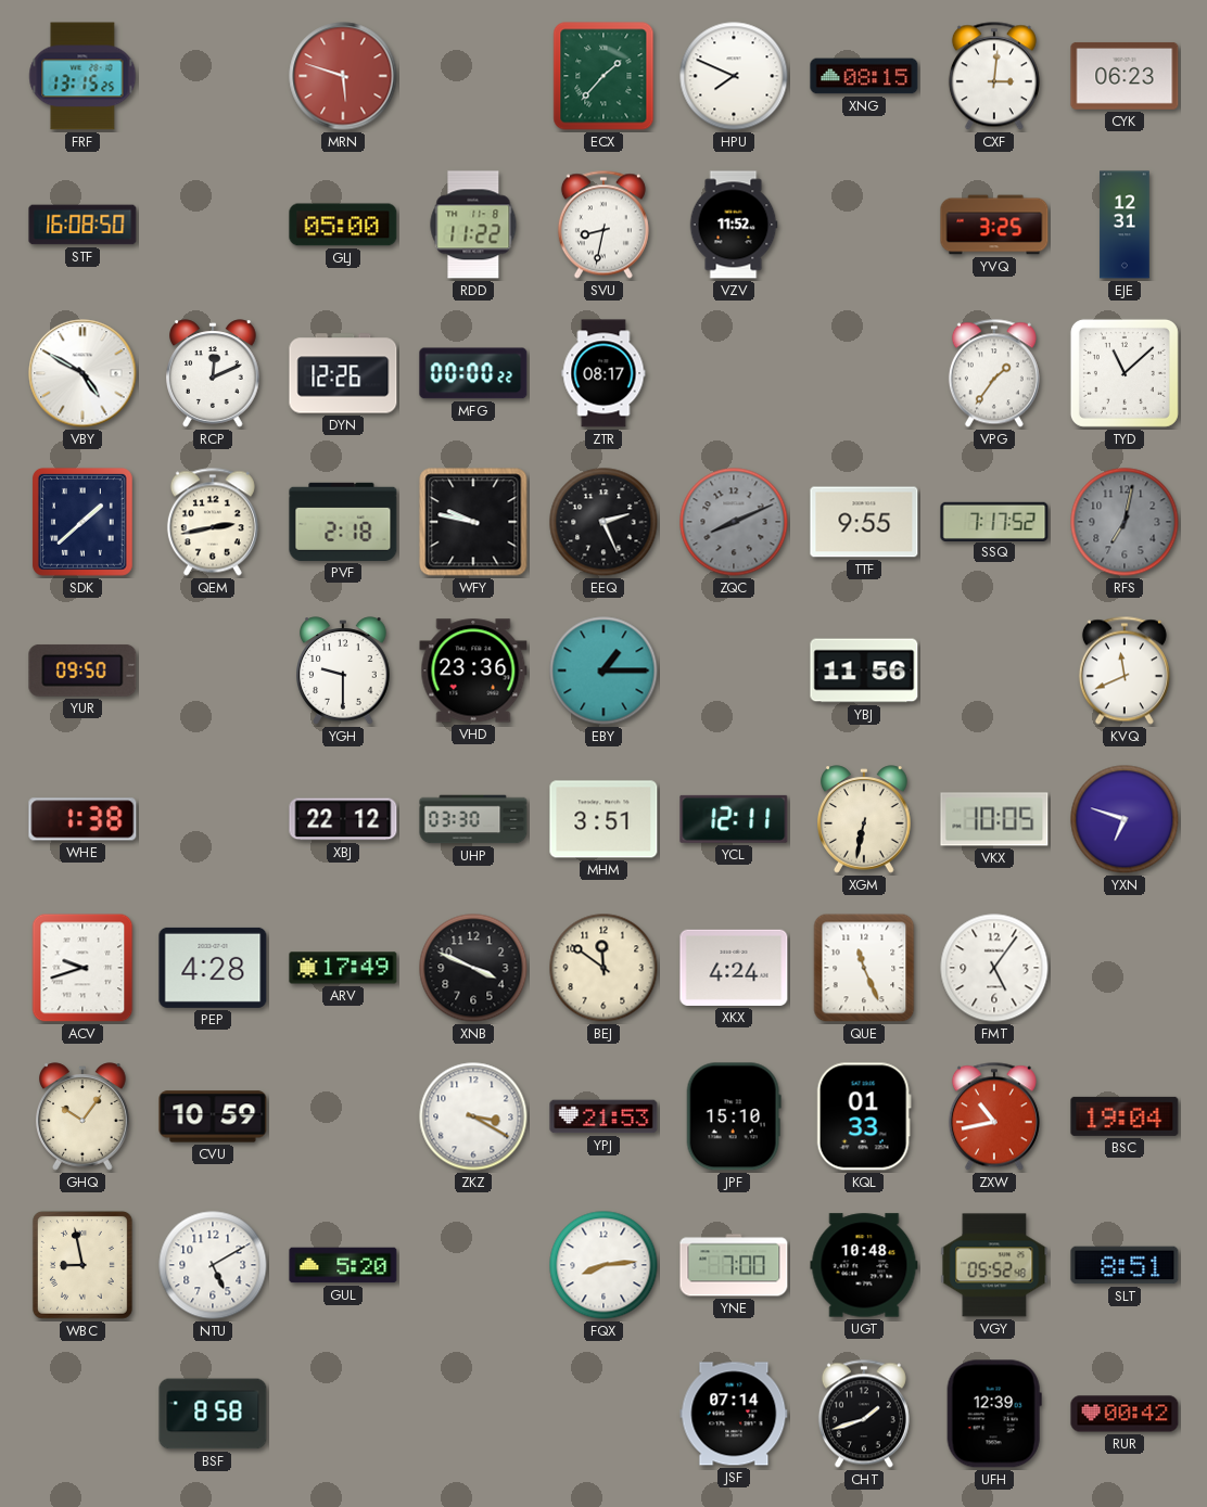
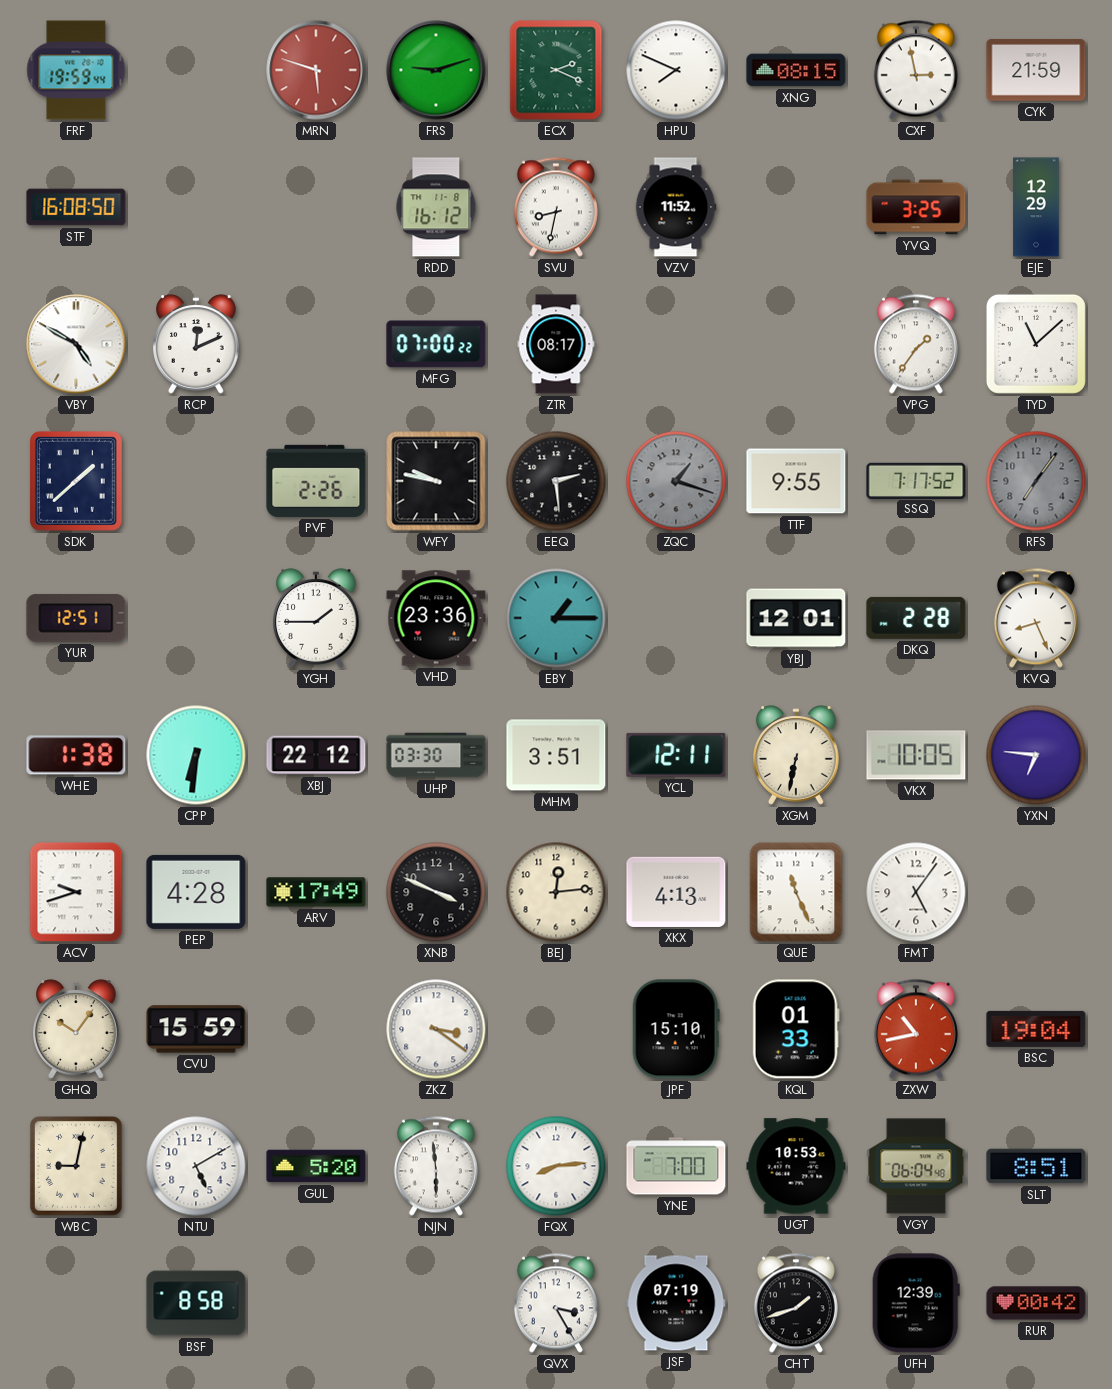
FRF: 13:15 -> 19:59
FRS: none -> 9:12
ECX: 1:37 -> 2:19
CXF: 3:01 -> 2:58
CYK: 06:23 -> 21:59
GLJ: 05:00 -> none
RDD: 11:22 -> 16:12
EJE: 12:31 -> 12:29
DYN: 12:26 -> none
MFG: 00:00 -> 07:00
QEM: 2:43 -> none
PVF: 2:18 -> 2:26
EEQ: 2:26 -> 2:29
ZQC: 8:11 -> 1:18
RFS: 7:02 -> 7:06
YUR: 09:50 -> 12:51
YGH: 9:30 -> 1:45
YBJ: 11:56 -> 12:01
DKQ: none -> 2:28
KVQ: 11:41 -> 8:26
CPP: none -> 6:31
YXN: 6:48 -> 6:46
BEJ: 11:51 -> 12:14
XKX: 4:24 -> 4:13
CVU: 10:59 -> 15:59
ZKZ: 3:20 -> 3:21
YPJ: 21:53 -> none
WBC: 8:58 -> 9:02
NJN: none -> 5:59
UGT: 10:48 -> 10:53
VGY: 05:52 -> 06:04
QVX: none -> 3:25
JSF: 07:14 -> 07:19
